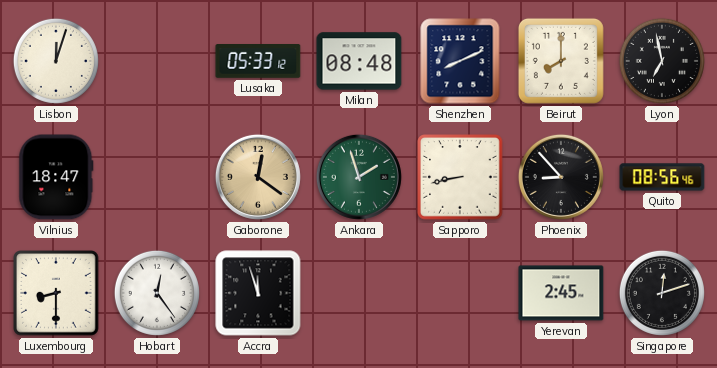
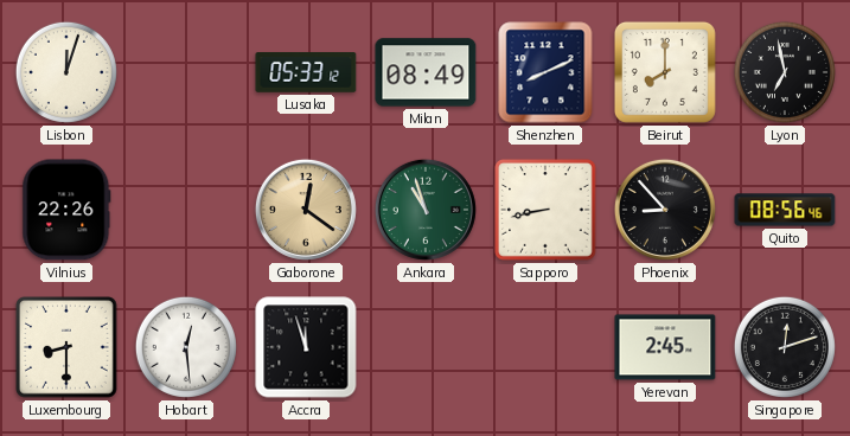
Milan: 08:48 -> 08:49
Vilnius: 18:47 -> 22:26
Ankara: 1:57 -> 10:57
Hobart: 12:24 -> 12:29
